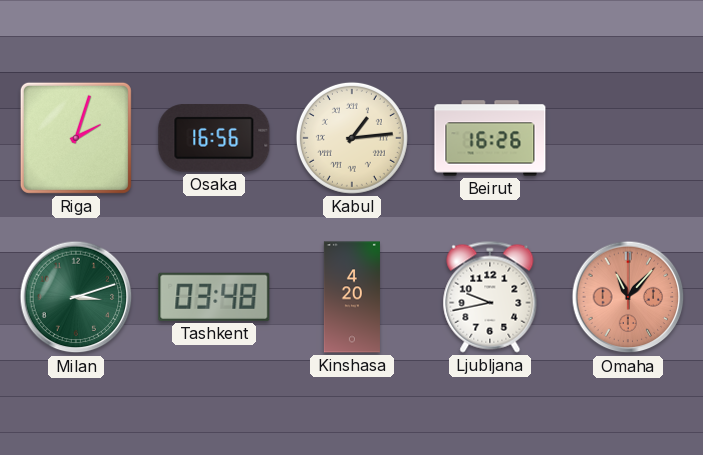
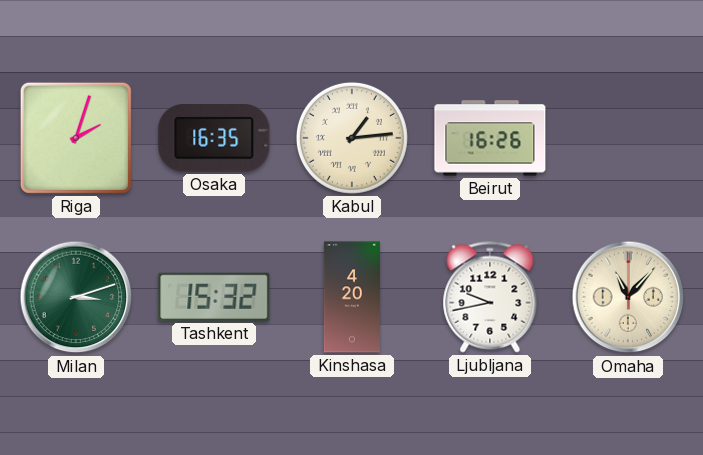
Osaka: 16:56 -> 16:35
Tashkent: 03:48 -> 15:32
Omaha dial: salmon -> cream
